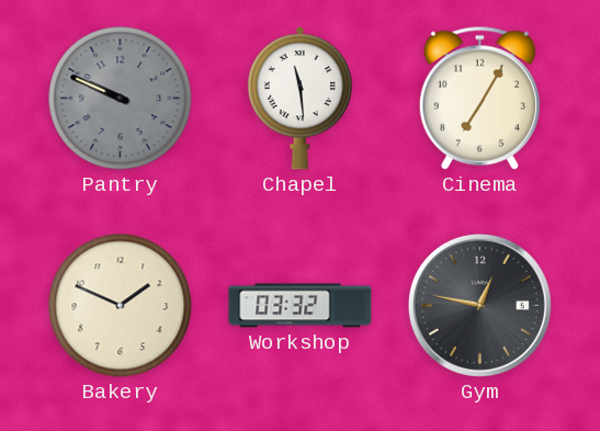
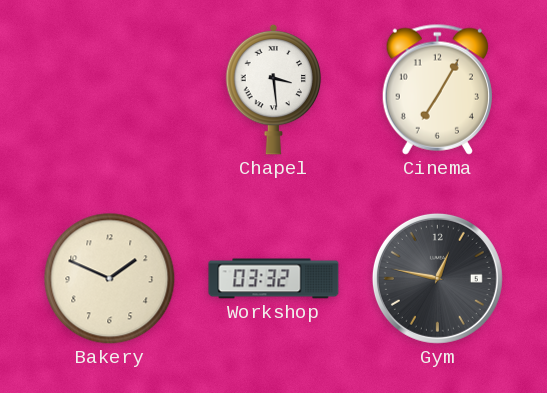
Pantry: 9:49 -> none
Chapel: 11:29 -> 3:29
